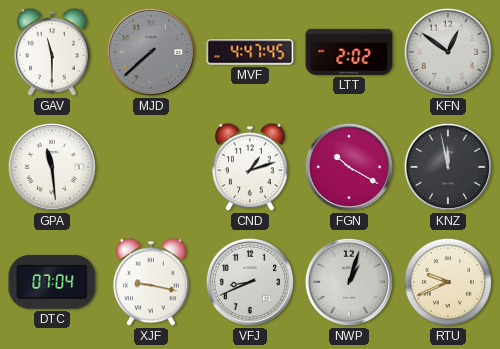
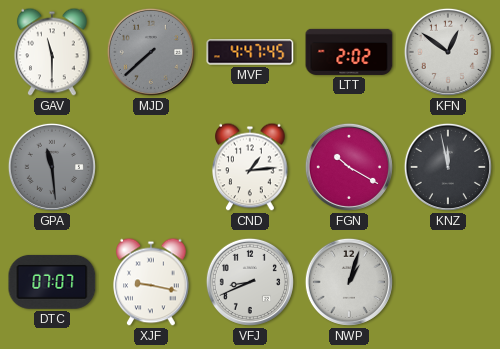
GPA dial: white -> grey
CND: 1:12 -> 1:14
DTC: 07:04 -> 07:07
RTU: 9:41 -> none
